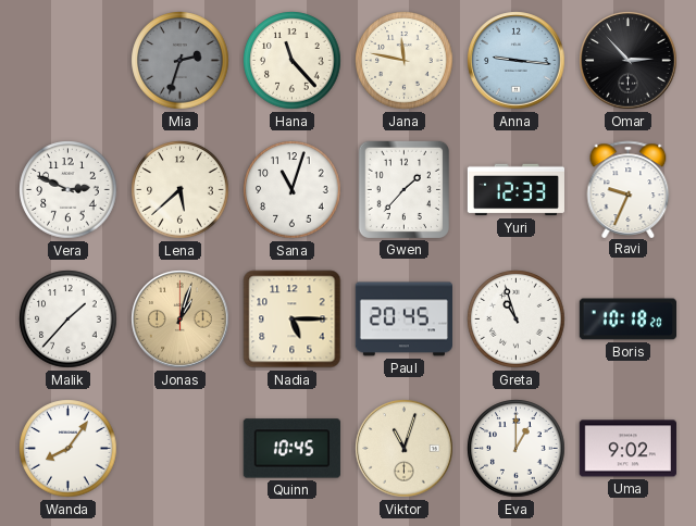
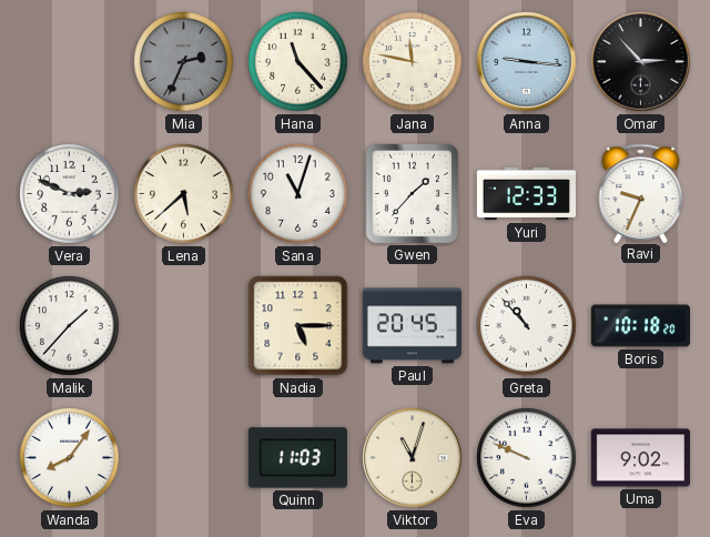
Mia: 2:33 -> 2:34
Jonas: 1:03 -> none
Greta: 10:57 -> 10:53
Quinn: 10:45 -> 11:03
Eva: 1:00 -> 9:49
